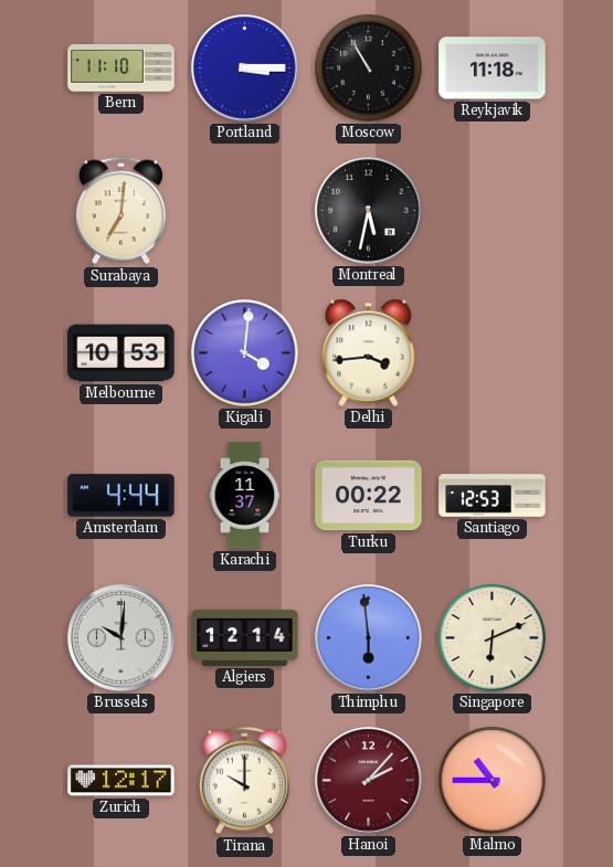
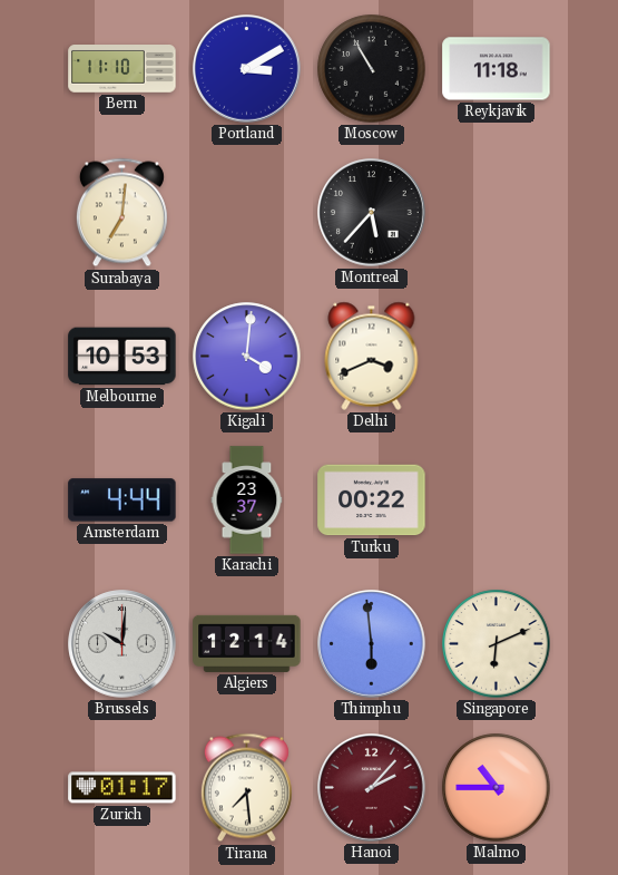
Portland: 3:15 -> 3:10
Montreal: 5:32 -> 5:37
Delhi: 3:44 -> 3:41
Karachi: 11:37 -> 23:37
Santiago: 12:53 -> none
Zurich: 12:17 -> 01:17
Tirana: 10:00 -> 7:29
